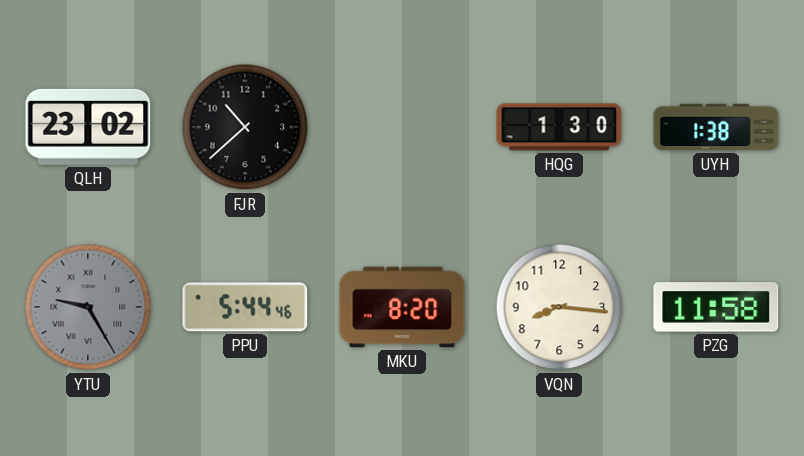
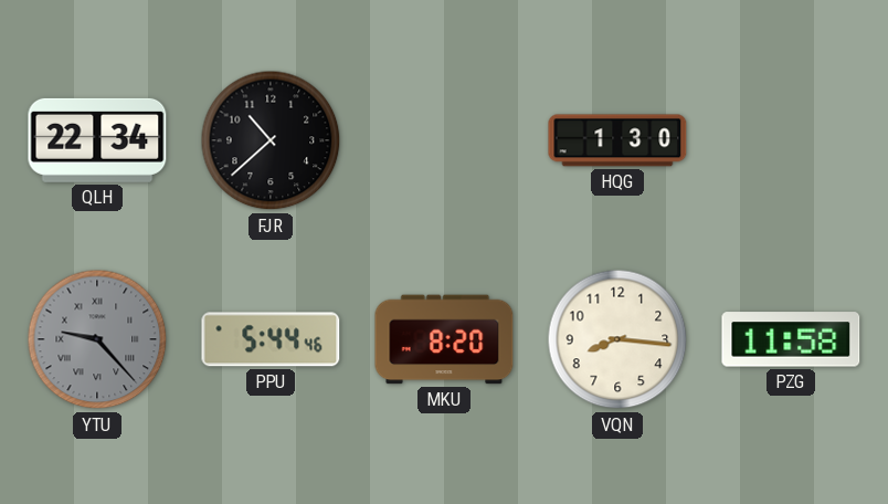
QLH: 23:02 -> 22:34
UYH: 1:38 -> none
YTU: 9:25 -> 9:23
